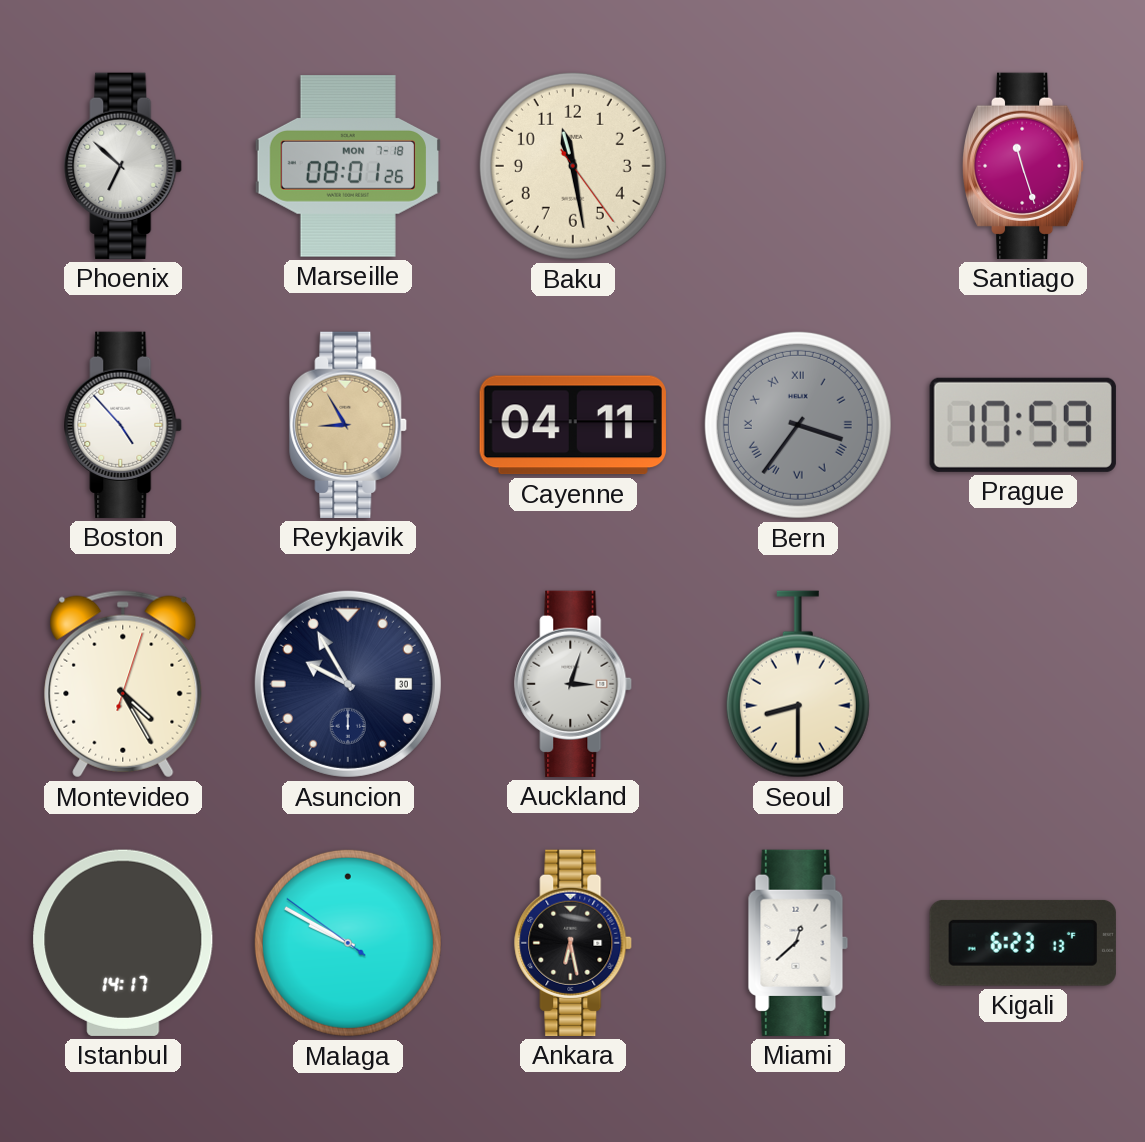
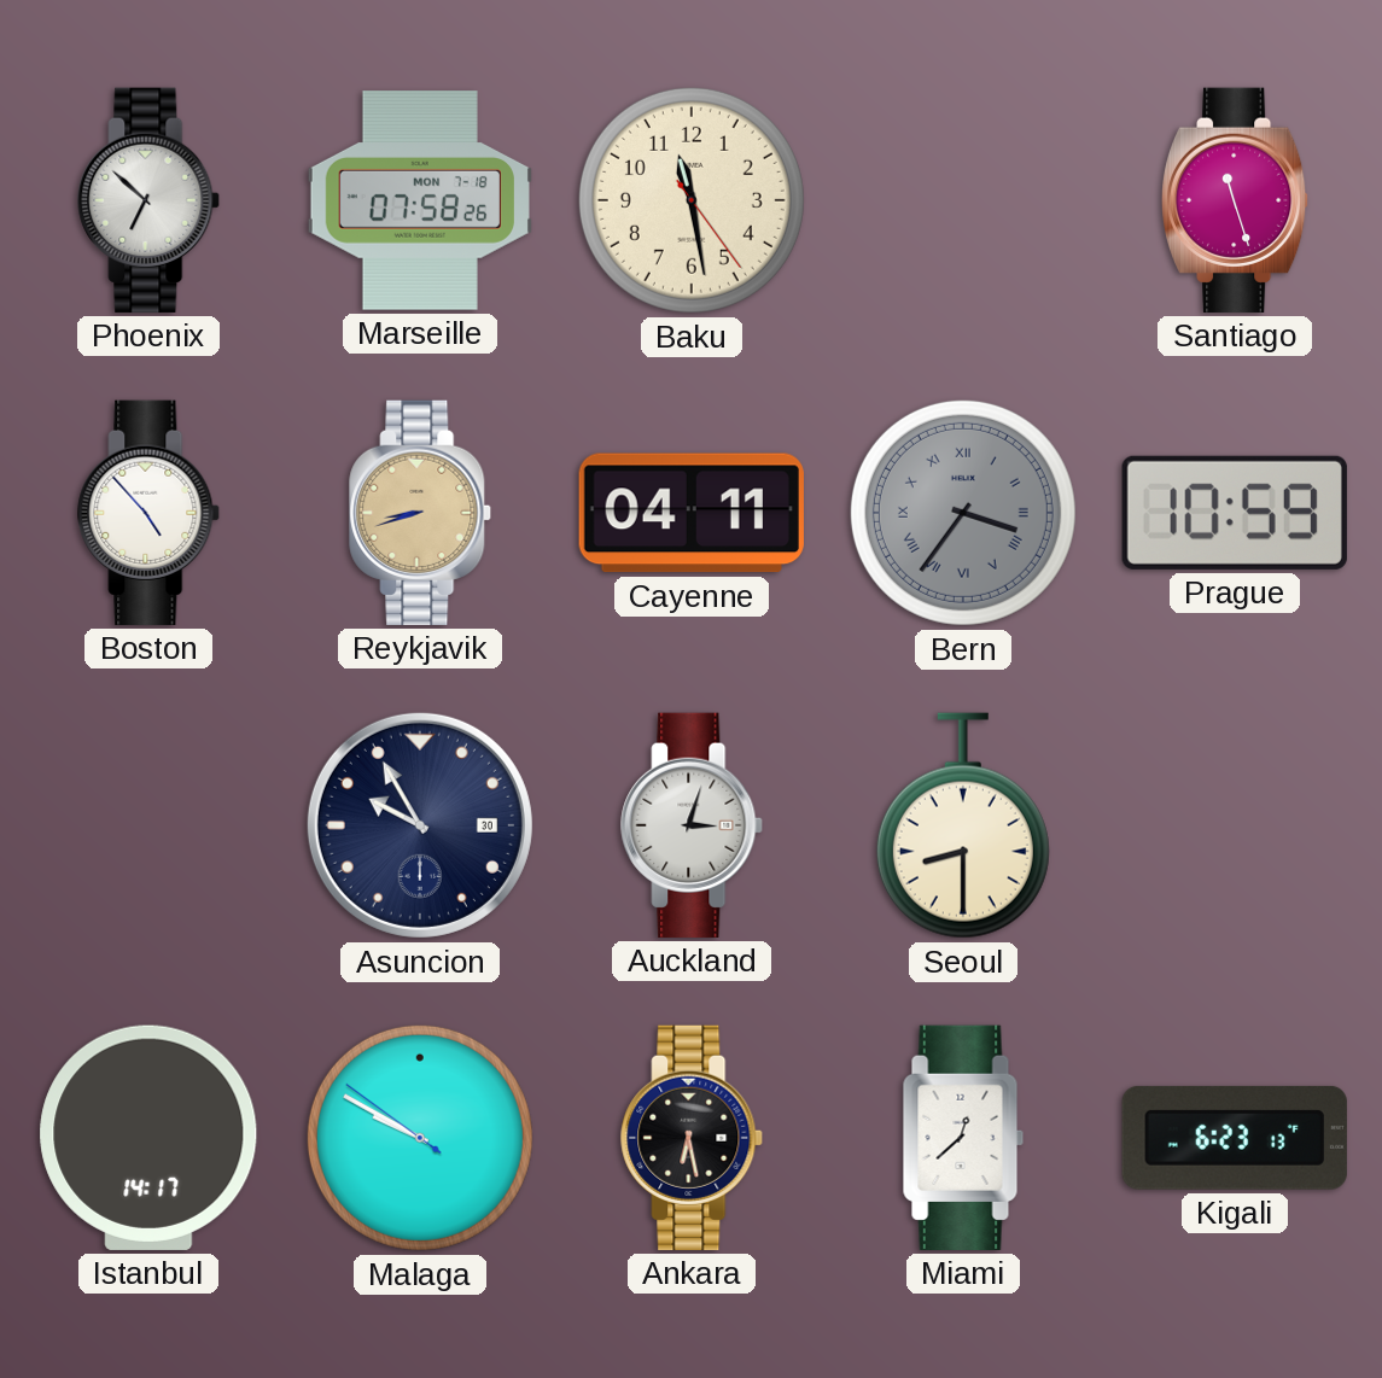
Marseille: 08:01 -> 07:58
Reykjavik: 8:55 -> 8:42
Montevideo: 4:25 -> none
